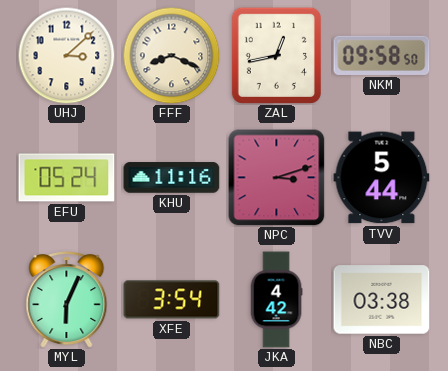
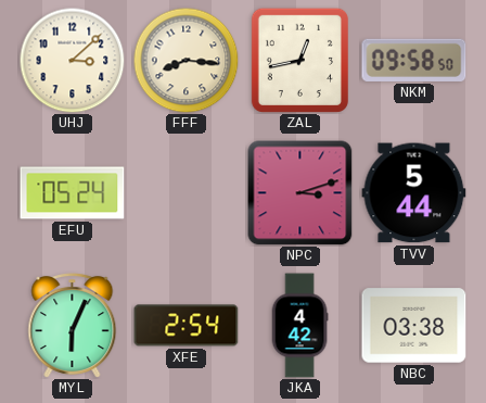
FFF: 8:19 -> 8:16
KHU: 11:16 -> none
XFE: 3:54 -> 2:54
